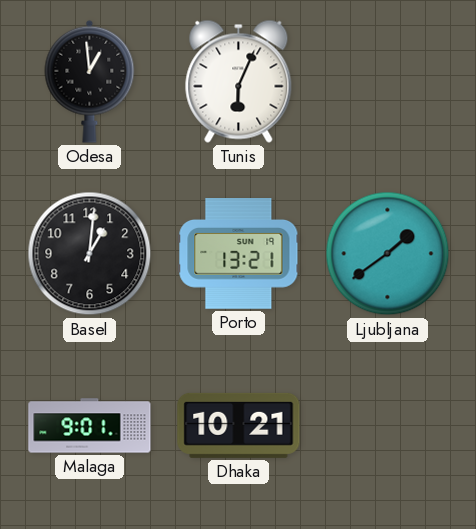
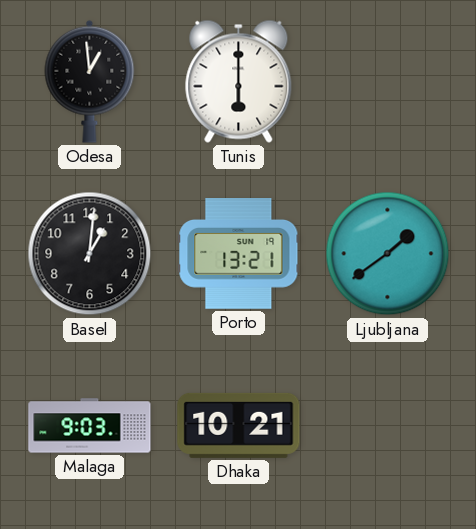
Tunis: 6:04 -> 6:00
Malaga: 9:01 -> 9:03
